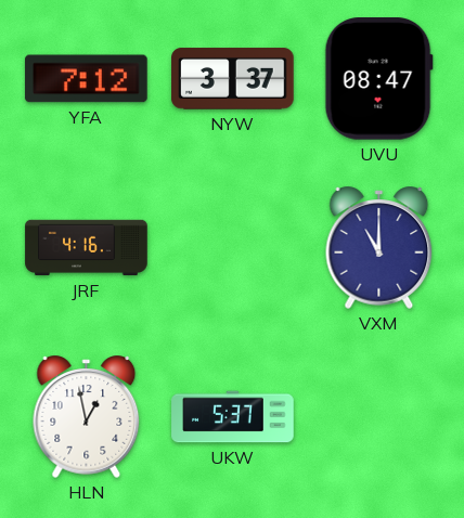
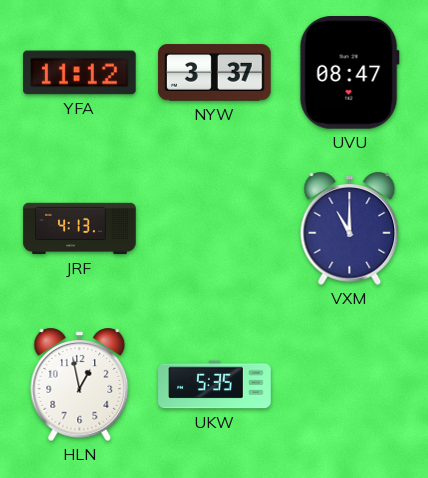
YFA: 7:12 -> 11:12
JRF: 4:16 -> 4:13
UKW: 5:37 -> 5:35
